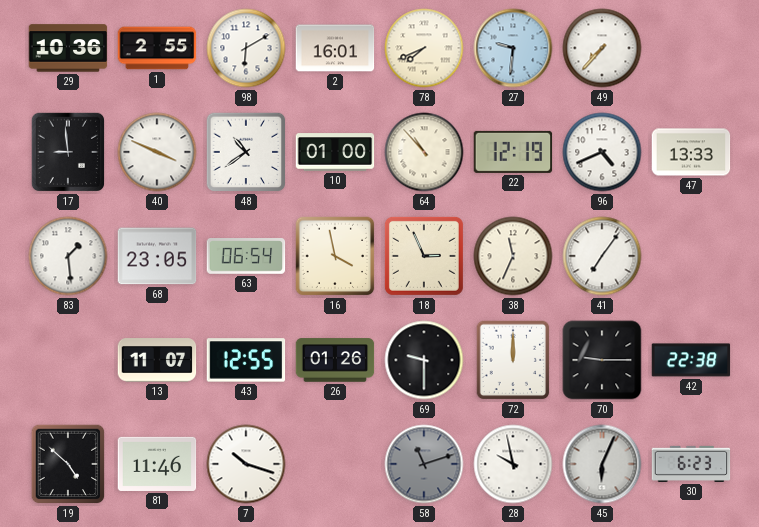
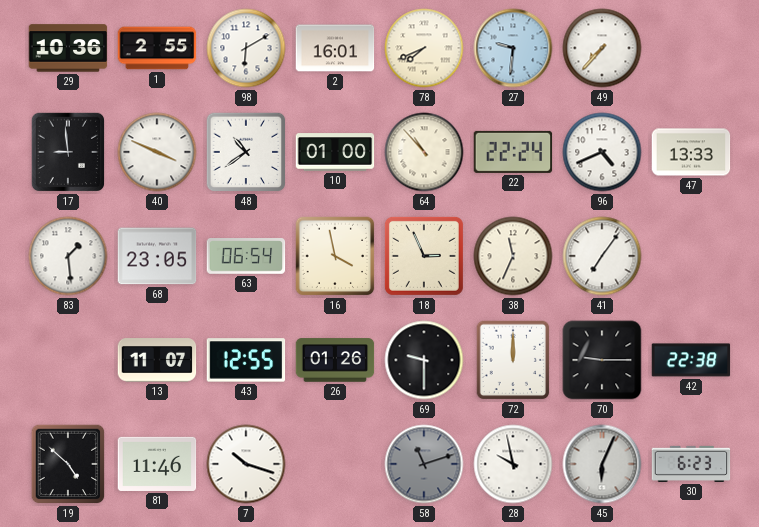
22: 12:19 -> 22:24
